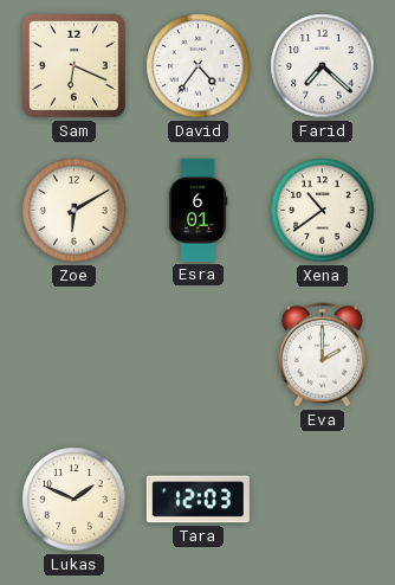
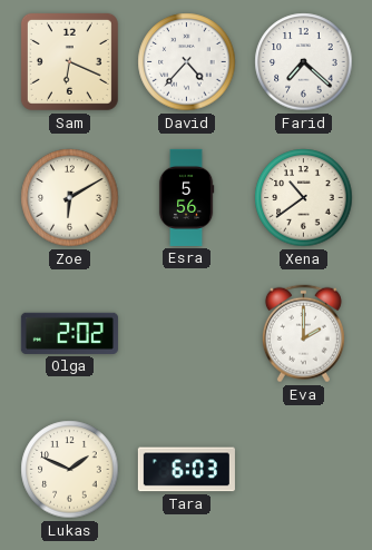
David: 4:36 -> 4:37
Esra: 6:01 -> 5:56
Olga: none -> 2:02
Tara: 12:03 -> 6:03
